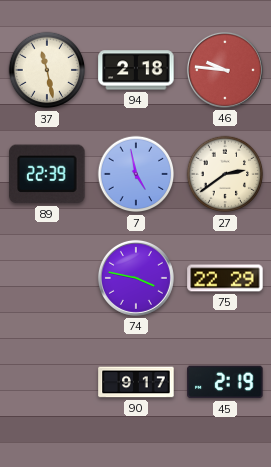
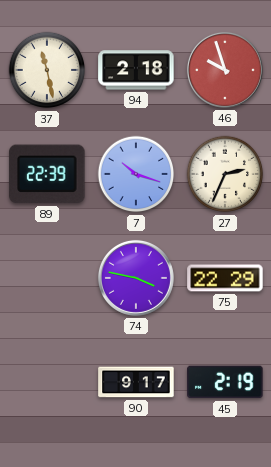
46: 9:46 -> 9:57
7: 4:58 -> 10:18
27: 2:39 -> 2:34
